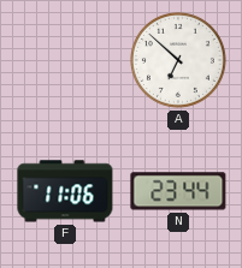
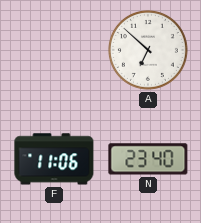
N: 23:44 -> 23:40
